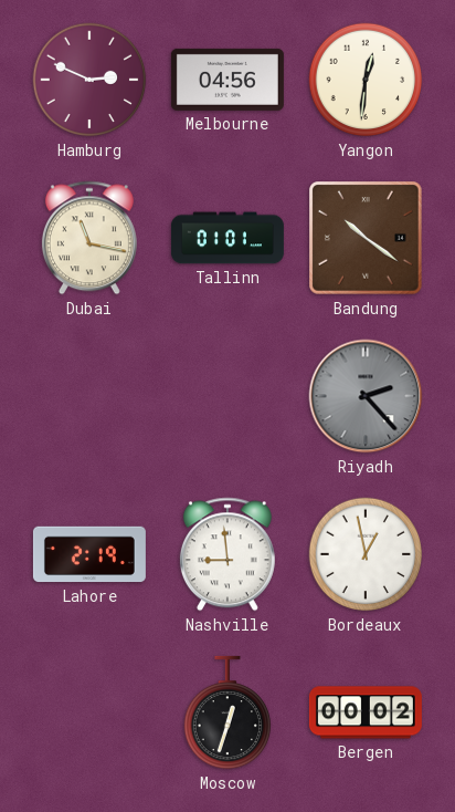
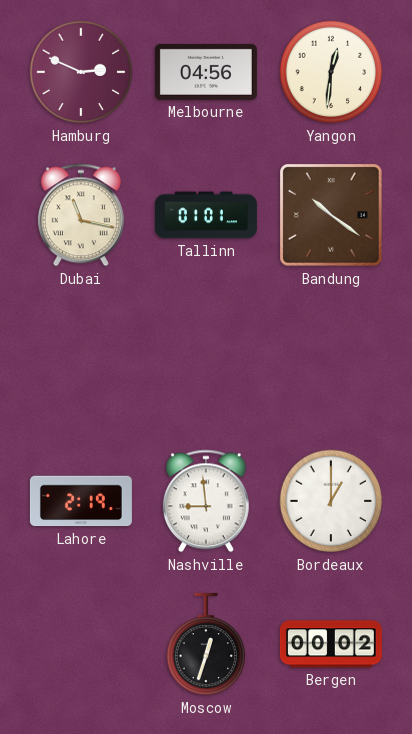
Riyadh: 2:23 -> none
Bordeaux: 12:58 -> 1:00
